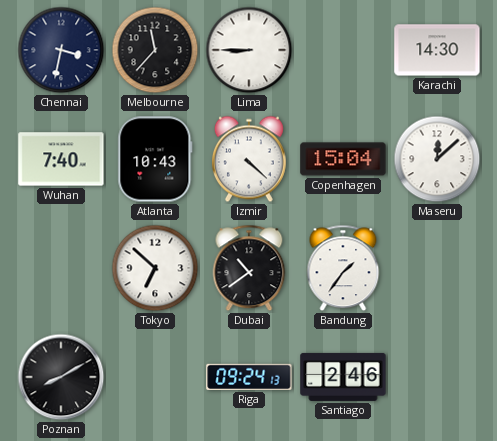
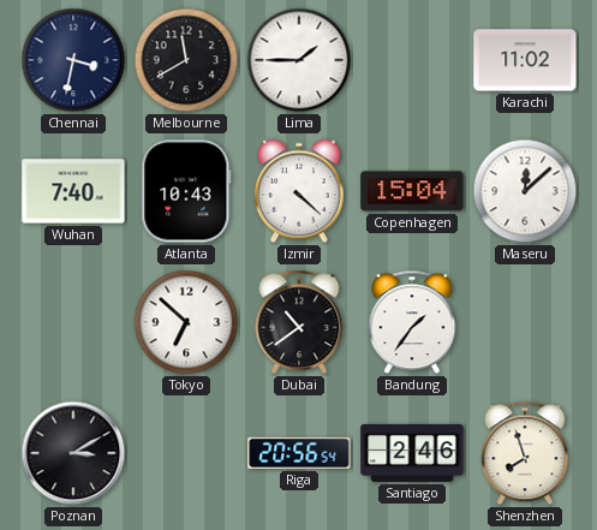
Melbourne: 11:37 -> 11:40
Lima: 8:45 -> 1:45
Karachi: 14:30 -> 11:02
Poznan: 8:10 -> 3:10
Riga: 09:24 -> 20:56
Shenzhen: none -> 7:57
